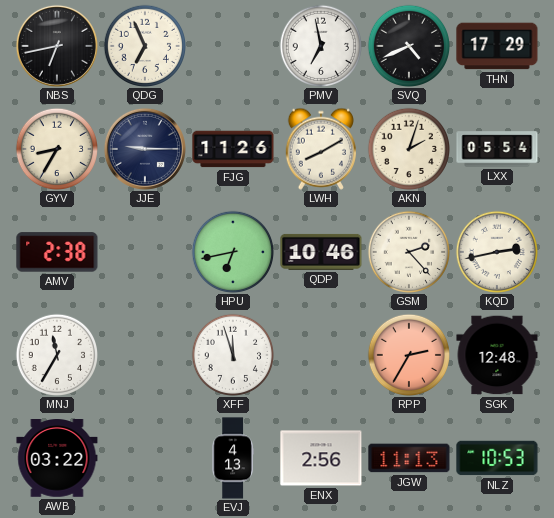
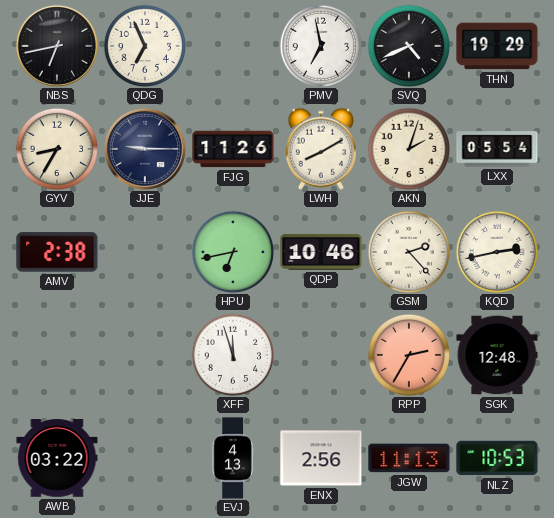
THN: 17:29 -> 19:29
MNJ: 11:35 -> none
